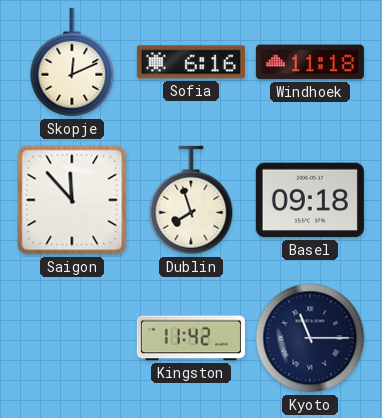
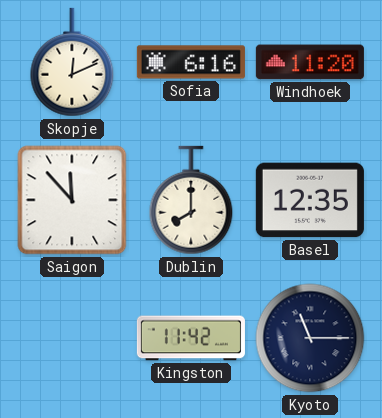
Windhoek: 11:18 -> 11:20
Dublin: 7:57 -> 8:00
Basel: 09:18 -> 12:35
